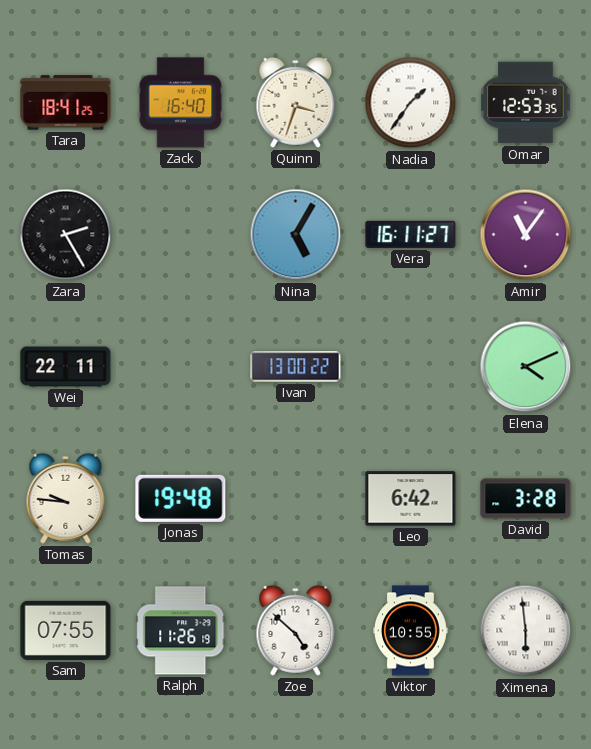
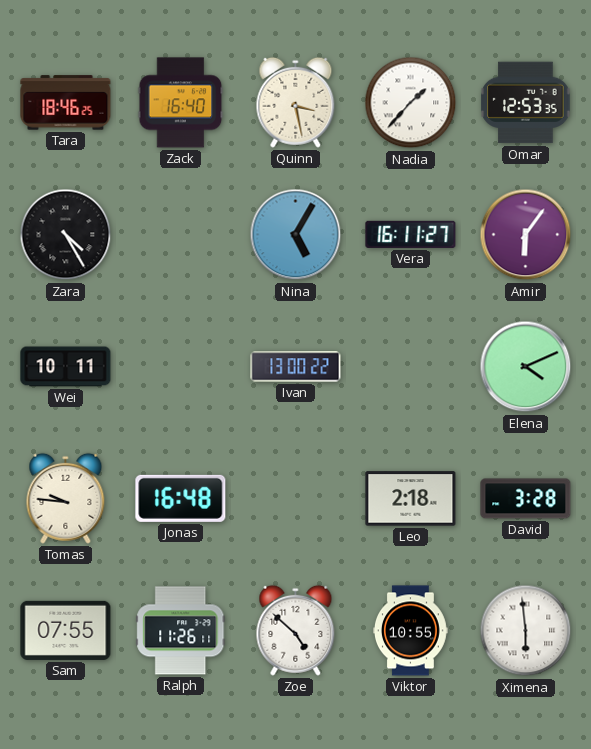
Tara: 18:41 -> 18:46
Quinn: 3:33 -> 3:28
Nadia: 1:36 -> 1:37
Zara: 2:25 -> 4:25
Amir: 11:06 -> 6:06
Wei: 22:11 -> 10:11
Jonas: 19:48 -> 16:48
Leo: 6:42 -> 2:18
Ralph: 11:26:19 -> 11:26:11
